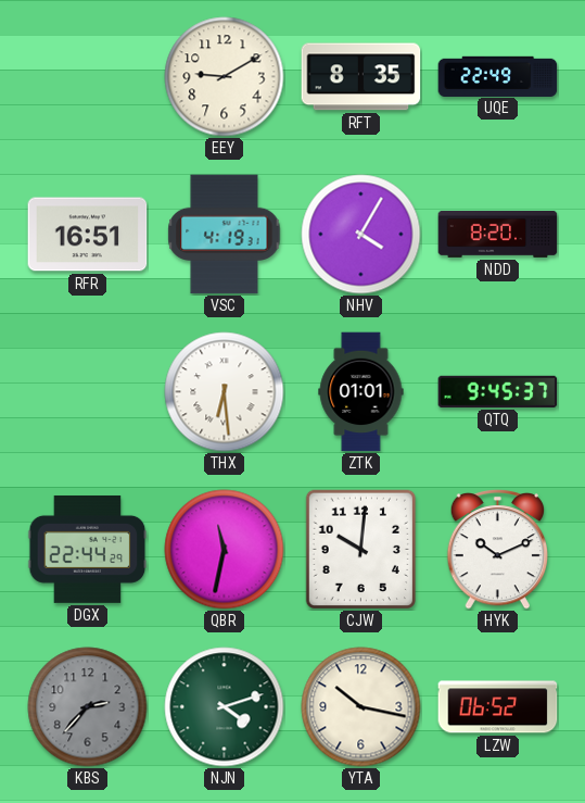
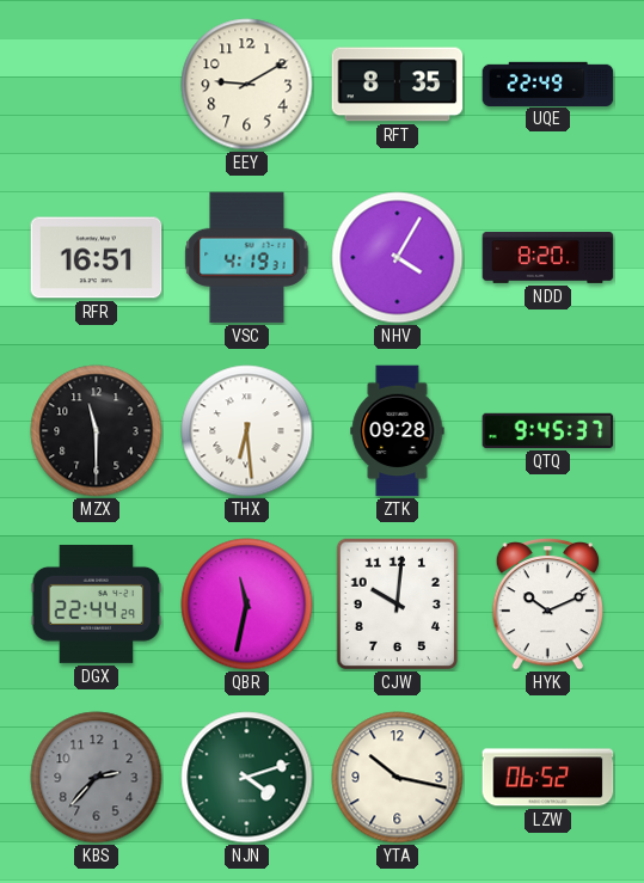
MZX: none -> 11:30
ZTK: 01:01 -> 09:28
